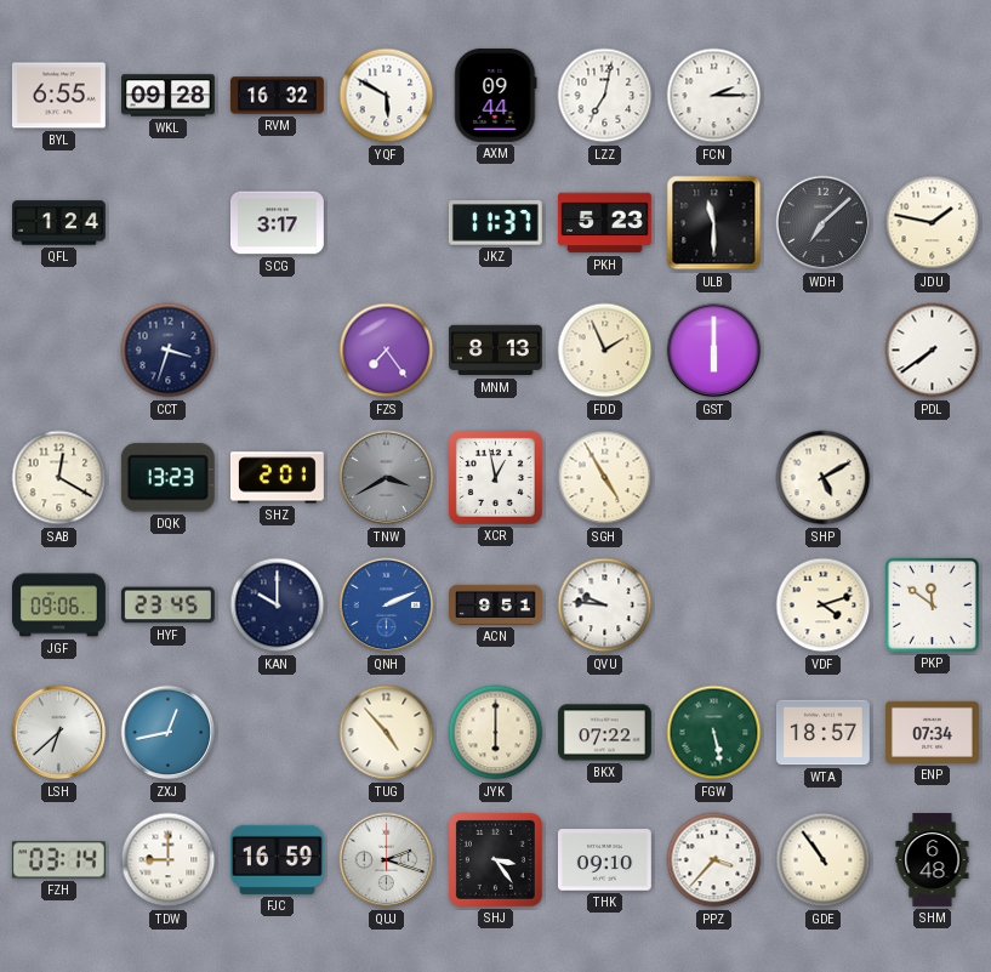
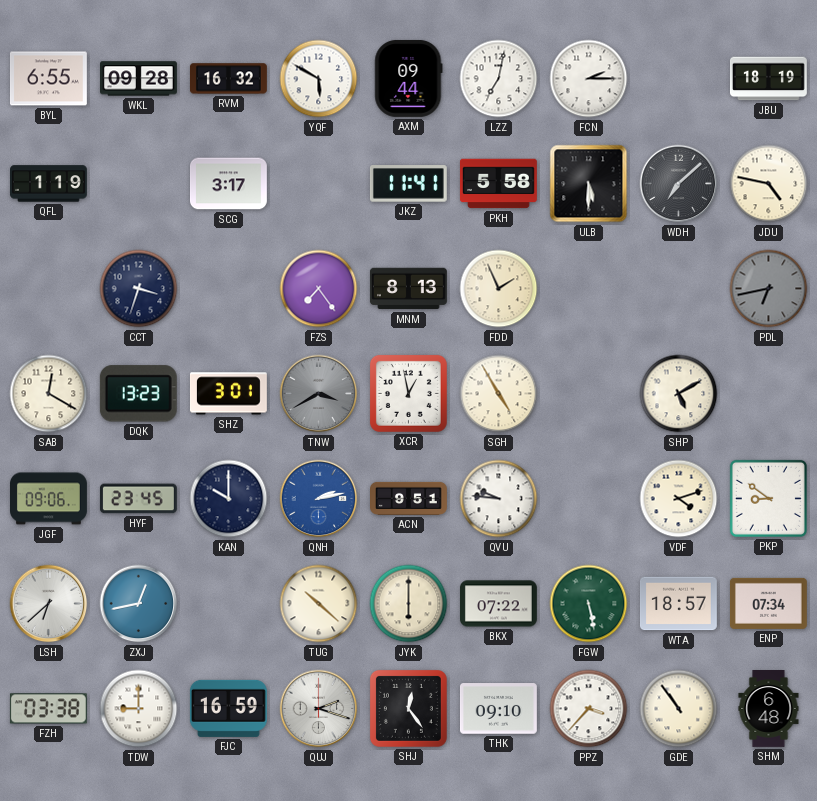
JBU: none -> 18:19
QFL: 1:24 -> 1:19
JKZ: 11:37 -> 11:41
PKH: 5:23 -> 5:58
ULB: 11:30 -> 5:30
JDU: 1:47 -> 4:47
GST: 6:00 -> none
PDL: 7:39 -> 6:43
PDL dial: white -> grey
SHZ: 2:01 -> 3:01
QNH: 2:11 -> 2:13
PKP: 11:51 -> 8:51
TUG: 4:53 -> 10:22
FZH: 03:14 -> 03:38
SHJ: 3:24 -> 12:24
